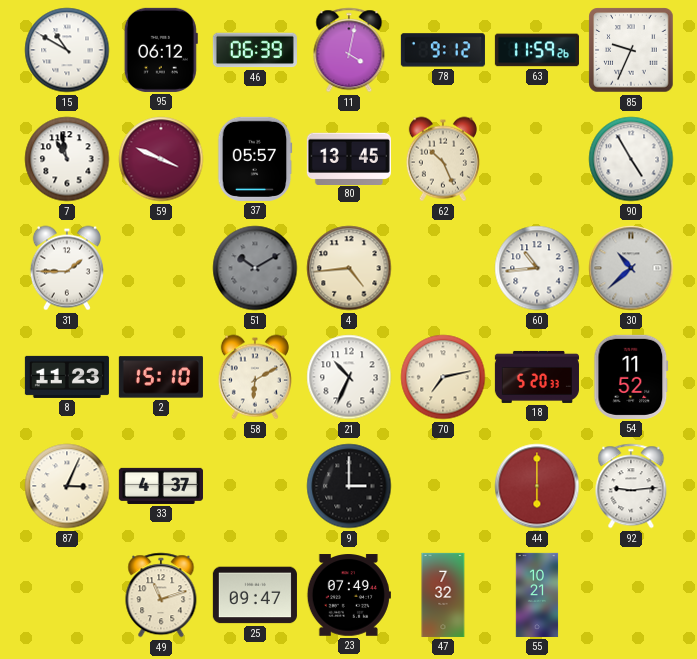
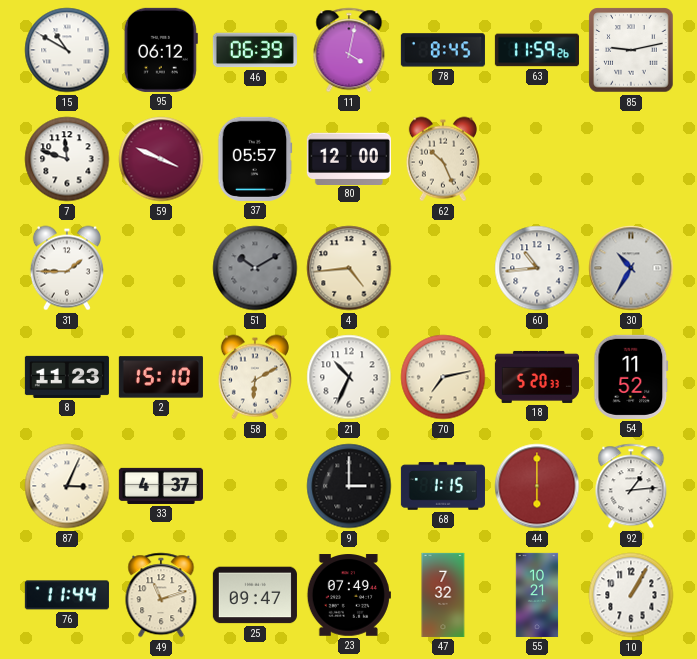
78: 9:12 -> 8:45
85: 9:34 -> 9:13
7: 10:58 -> 11:48
80: 13:45 -> 12:00
90: 4:55 -> none
30: 10:38 -> 10:35
68: none -> 1:15
92: 9:14 -> 1:14
76: none -> 11:44
10: none -> 1:05
